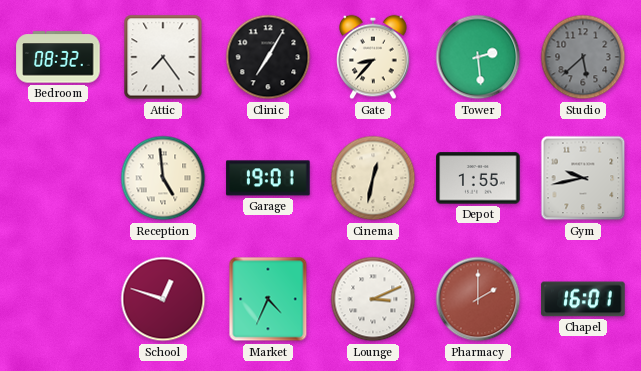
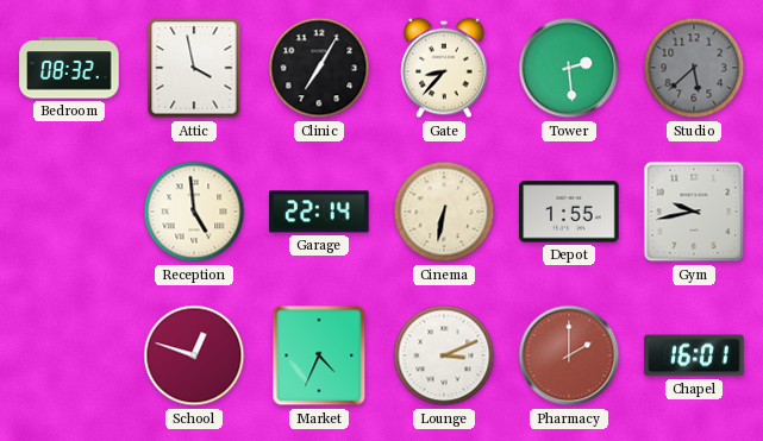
Attic: 7:24 -> 3:58
Garage: 19:01 -> 22:14
Cinema: 12:32 -> 6:32
